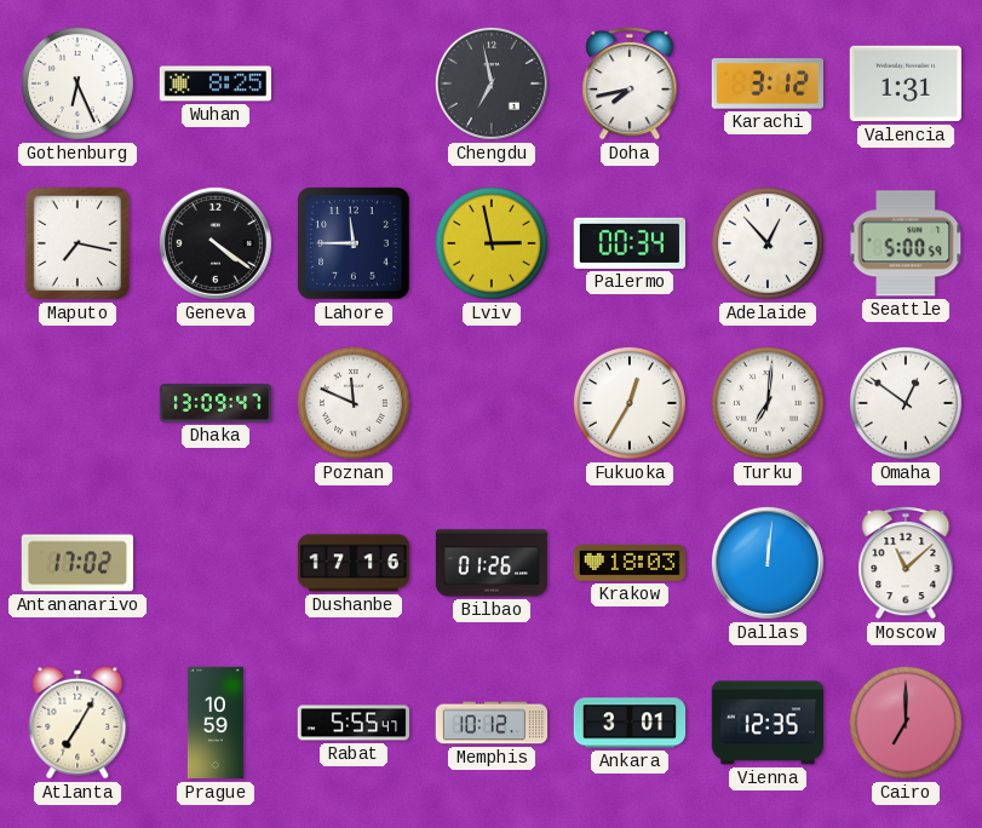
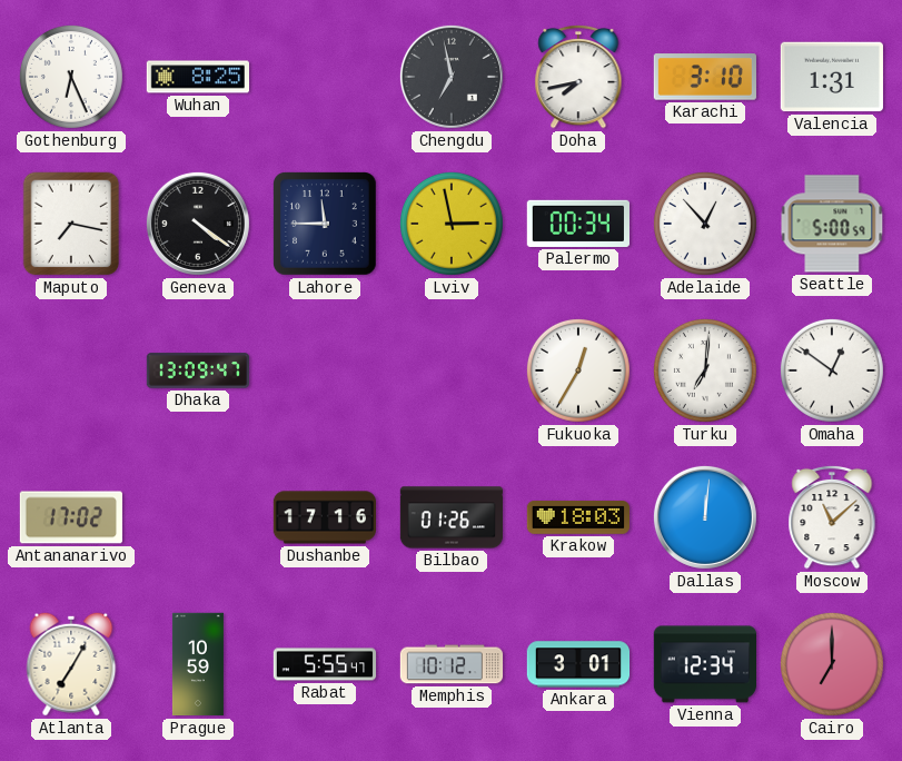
Karachi: 3:12 -> 3:10
Poznan: 11:49 -> none
Vienna: 12:35 -> 12:34
